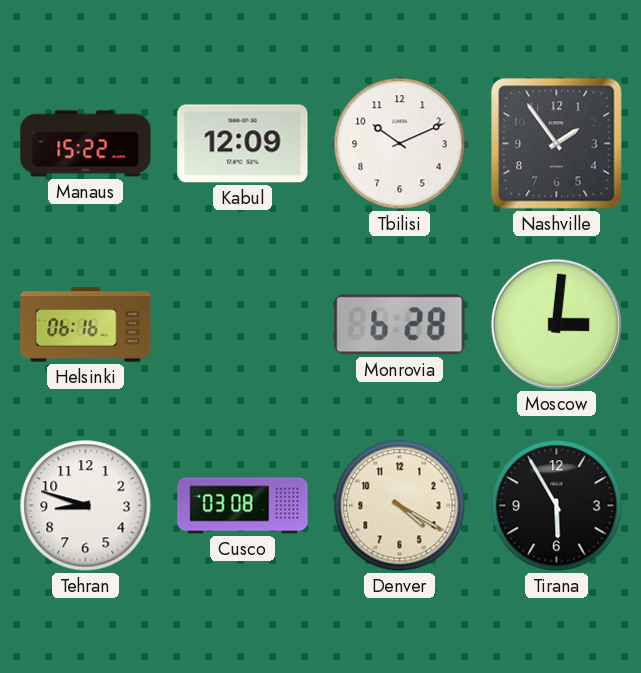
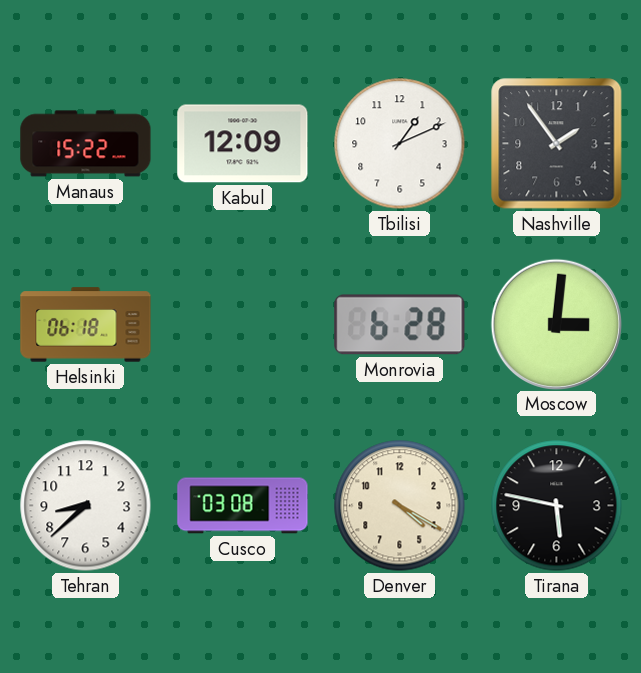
Tbilisi: 10:11 -> 1:11
Helsinki: 06:16 -> 06:18
Tehran: 8:48 -> 8:38
Tirana: 5:55 -> 5:47
